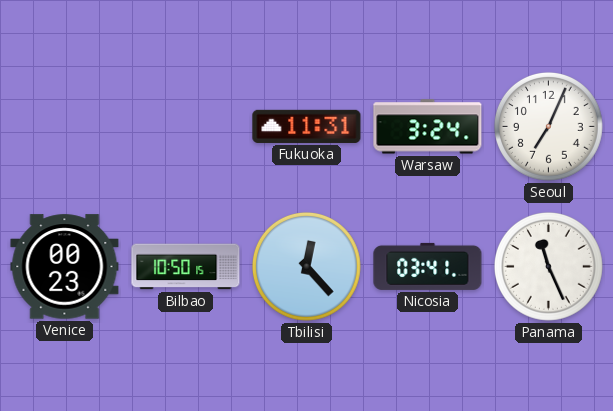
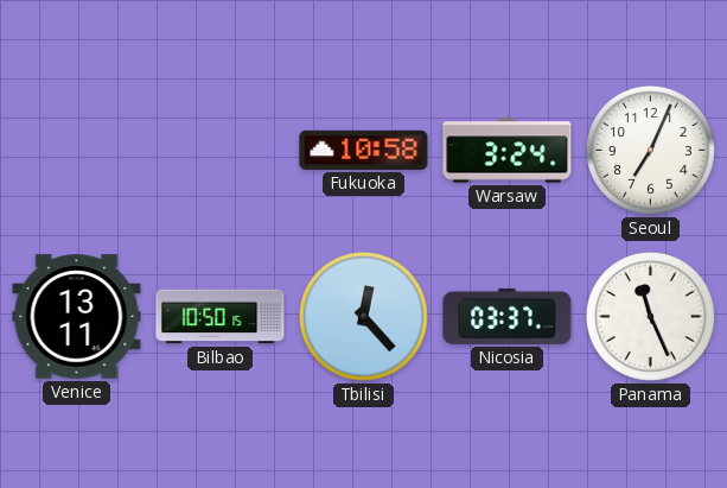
Fukuoka: 11:31 -> 10:58
Venice: 00:23 -> 13:11
Nicosia: 03:41 -> 03:37
